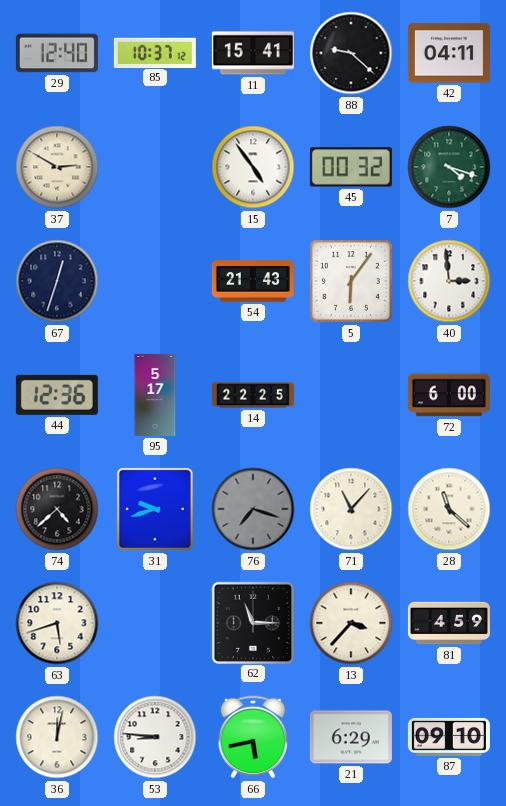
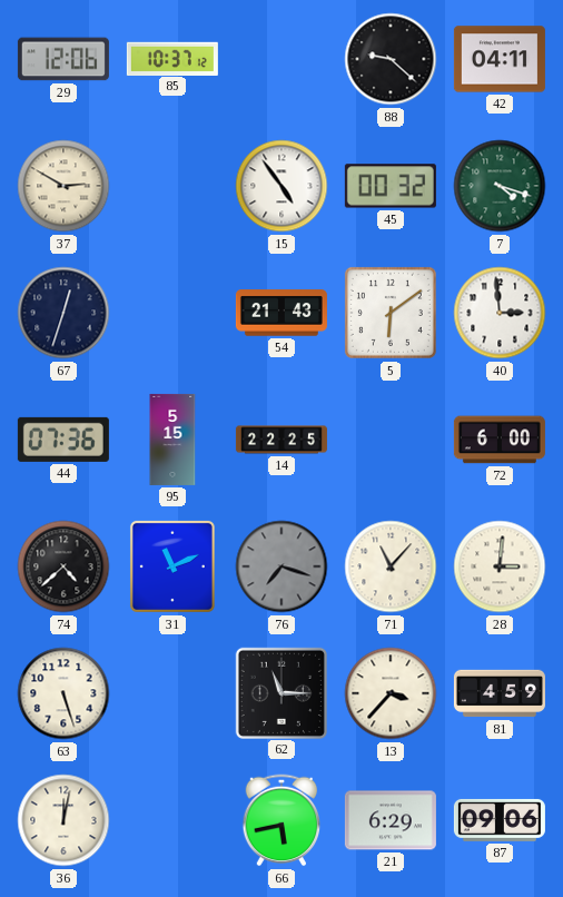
29: 12:40 -> 12:06
11: 15:41 -> none
5: 6:06 -> 6:09
44: 12:36 -> 07:36
95: 5:17 -> 5:15
31: 9:42 -> 11:11
28: 11:22 -> 3:01
63: 5:42 -> 5:27
53: 8:46 -> none
87: 09:10 -> 09:06
